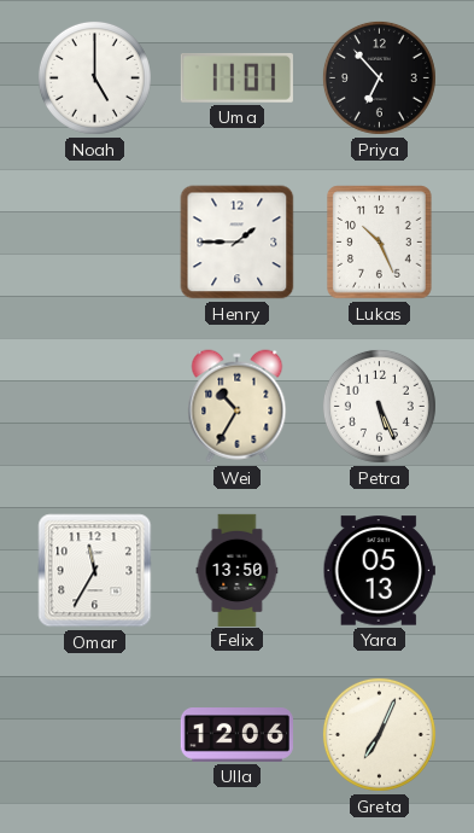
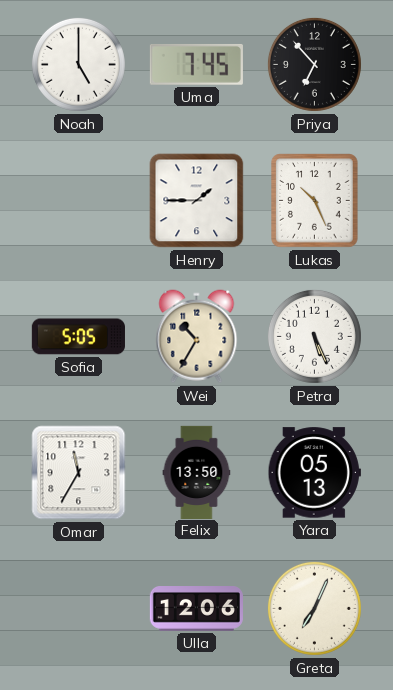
Uma: 11:01 -> 7:45
Sofia: none -> 5:05
